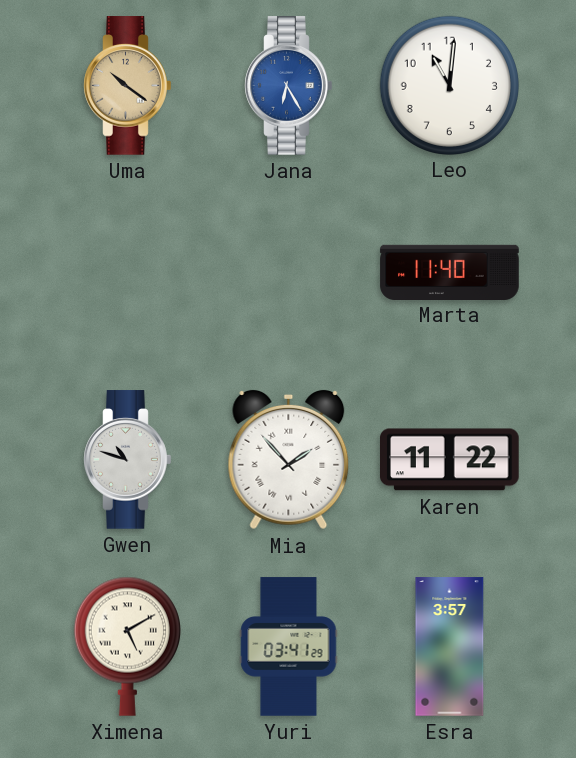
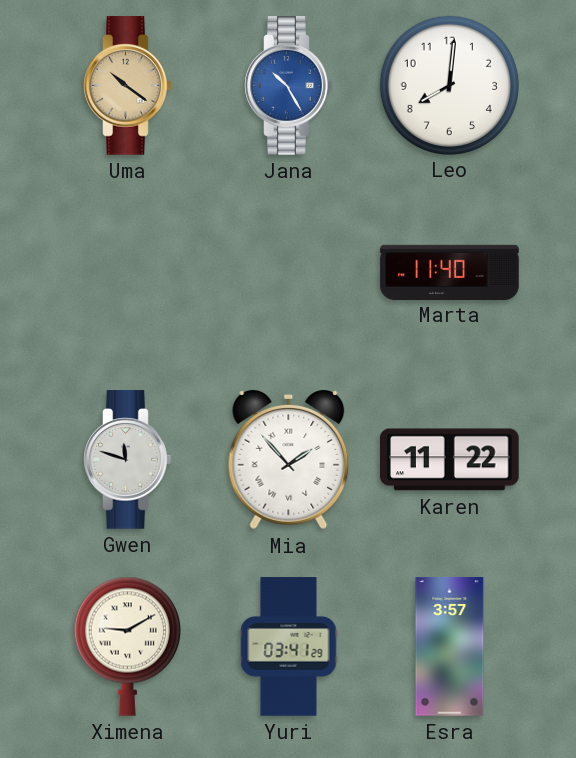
Jana: 6:25 -> 10:25
Leo: 11:01 -> 8:01
Gwen: 10:48 -> 11:48
Ximena: 5:10 -> 9:10
